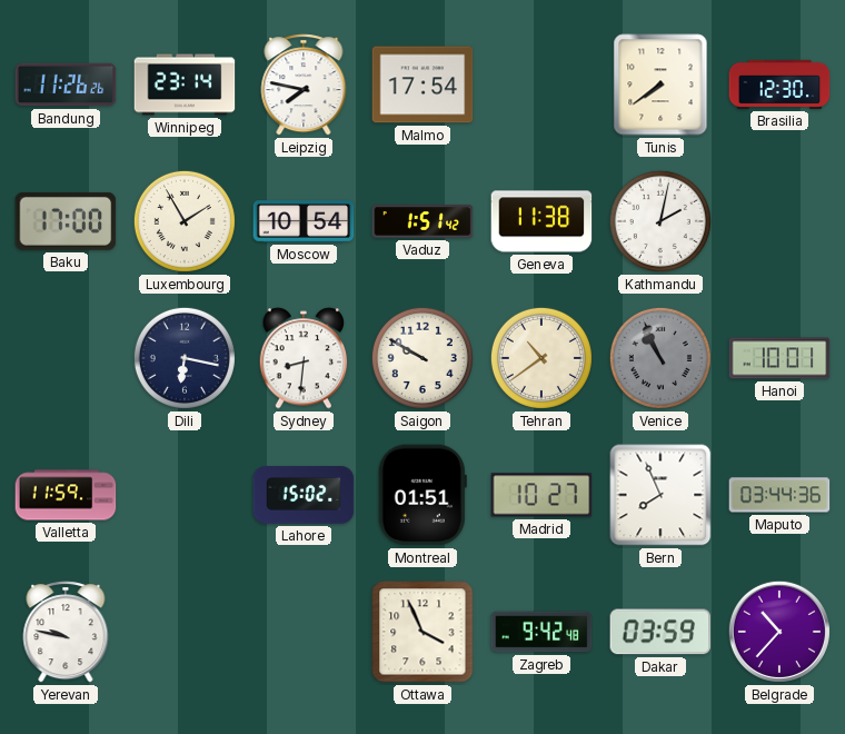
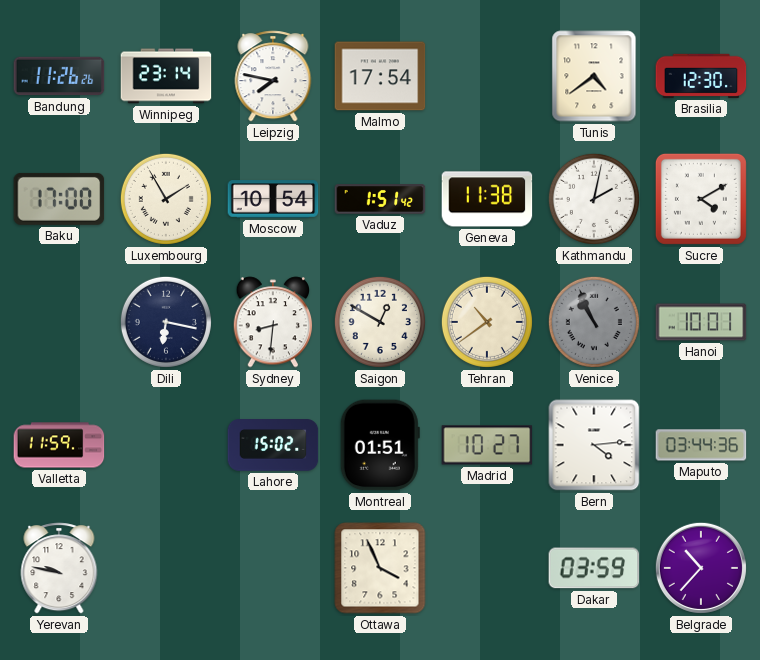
Tunis: 7:39 -> 4:39
Sucre: none -> 4:10
Saigon: 9:50 -> 12:50
Bern: 7:56 -> 4:14
Zagreb: 9:42 -> none
